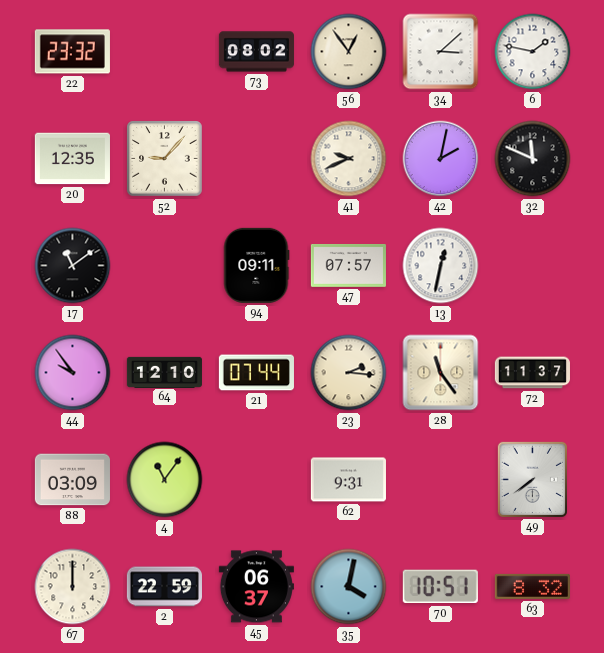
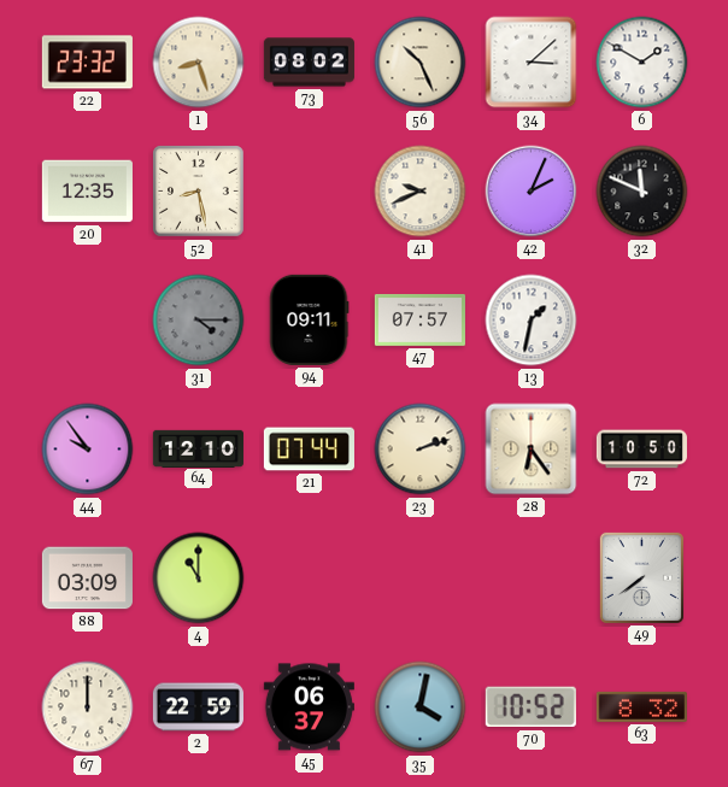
1: none -> 8:27
56: 12:54 -> 10:26
6: 1:47 -> 1:50
52: 9:07 -> 8:28
42: 2:02 -> 2:04
17: 11:09 -> none
31: none -> 4:15
13: 12:32 -> 1:32
23: 2:16 -> 2:12
28: 11:24 -> 6:24
72: 11:37 -> 10:50
4: 11:06 -> 11:00
62: 9:31 -> none
70: 10:51 -> 10:52
